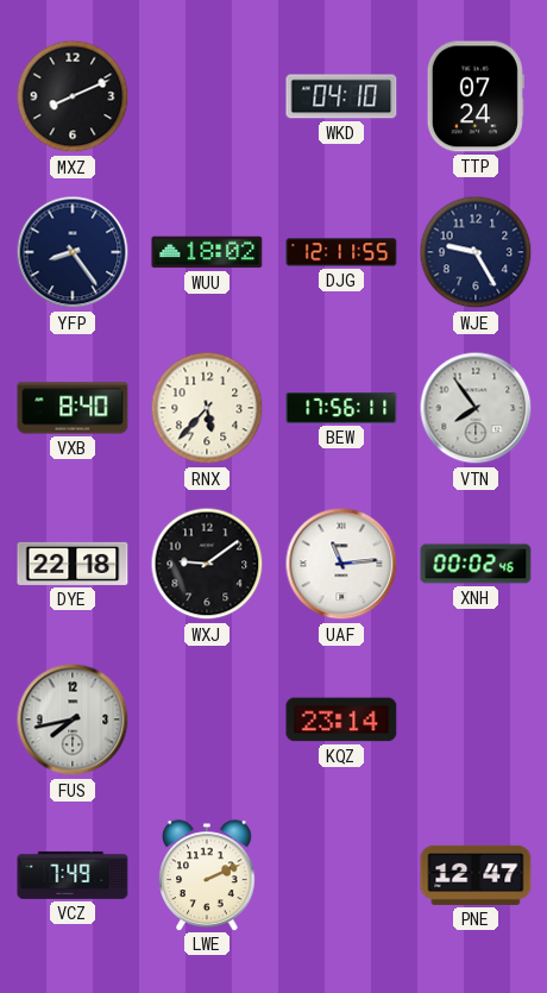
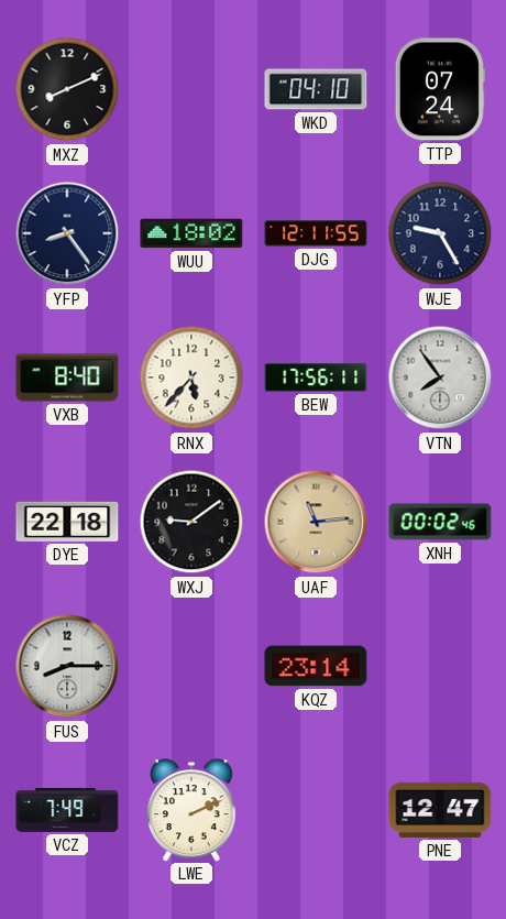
UAF dial: white -> champagne
FUS: 7:43 -> 8:15
